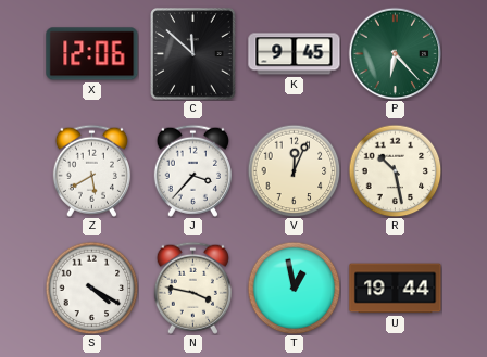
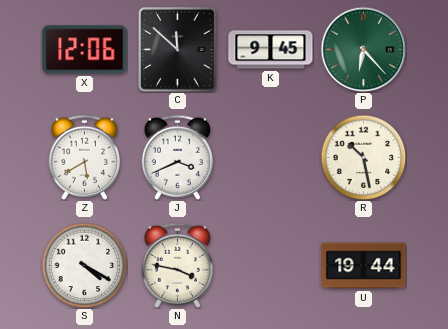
J: 3:37 -> 3:41
V: 12:04 -> none
T: 12:58 -> none
